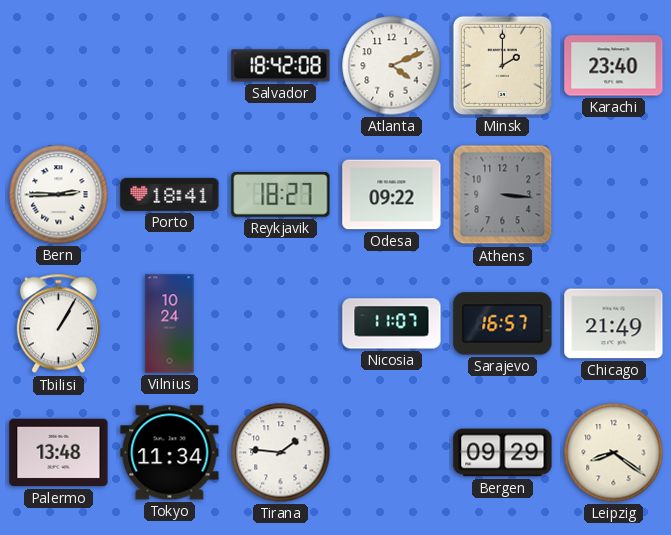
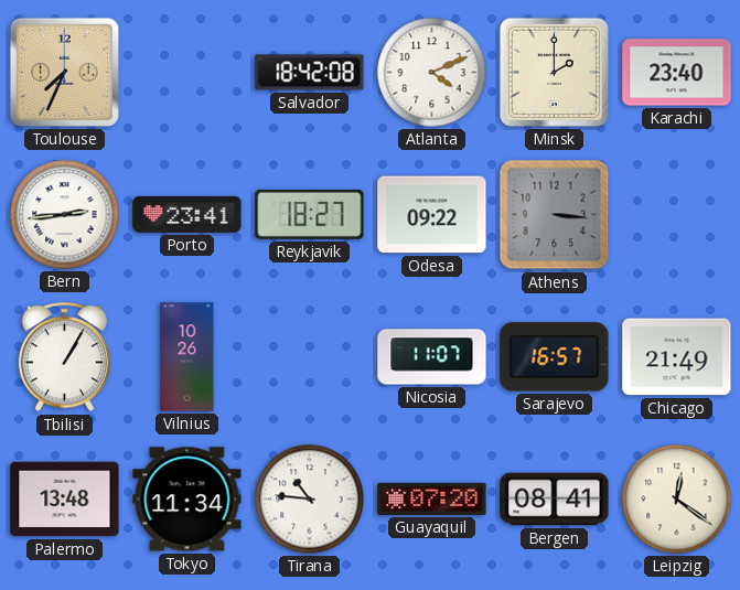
Toulouse: none -> 7:34
Bern: 2:45 -> 2:44
Porto: 18:41 -> 23:41
Vilnius: 10:24 -> 10:26
Tirana: 1:46 -> 10:46
Guayaquil: none -> 07:20
Bergen: 09:29 -> 08:41
Leipzig: 8:21 -> 12:21
